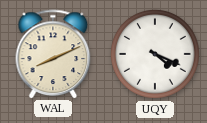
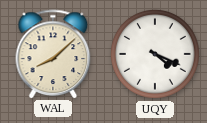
WAL: 8:11 -> 8:08
